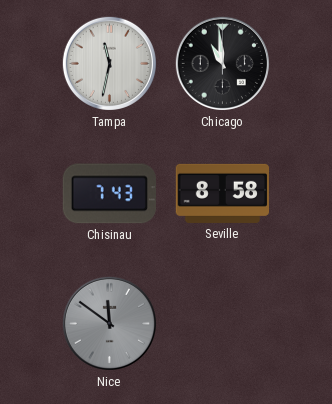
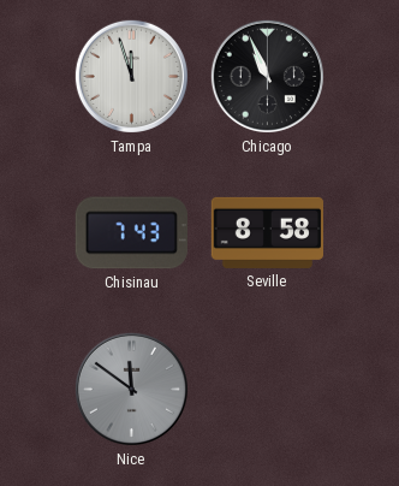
Tampa: 11:32 -> 11:57
Chicago: 10:59 -> 10:56
